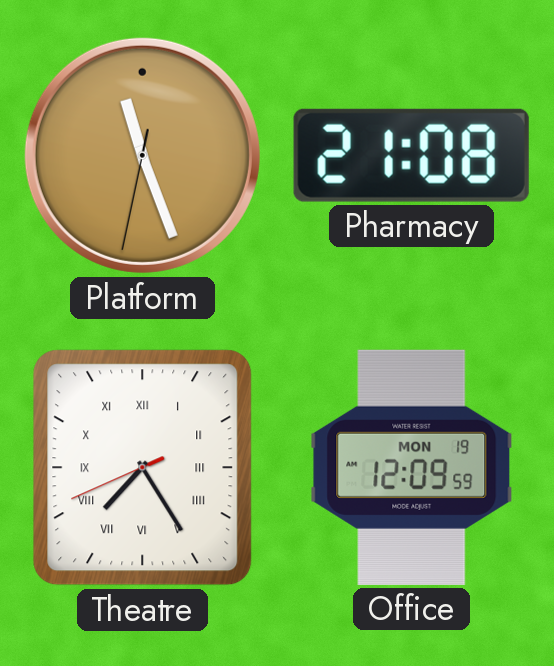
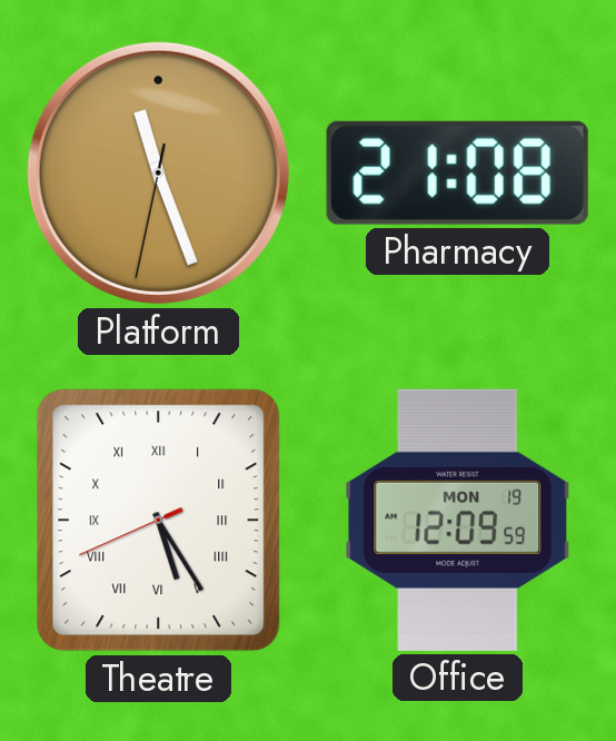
Theatre: 7:24 -> 5:24
